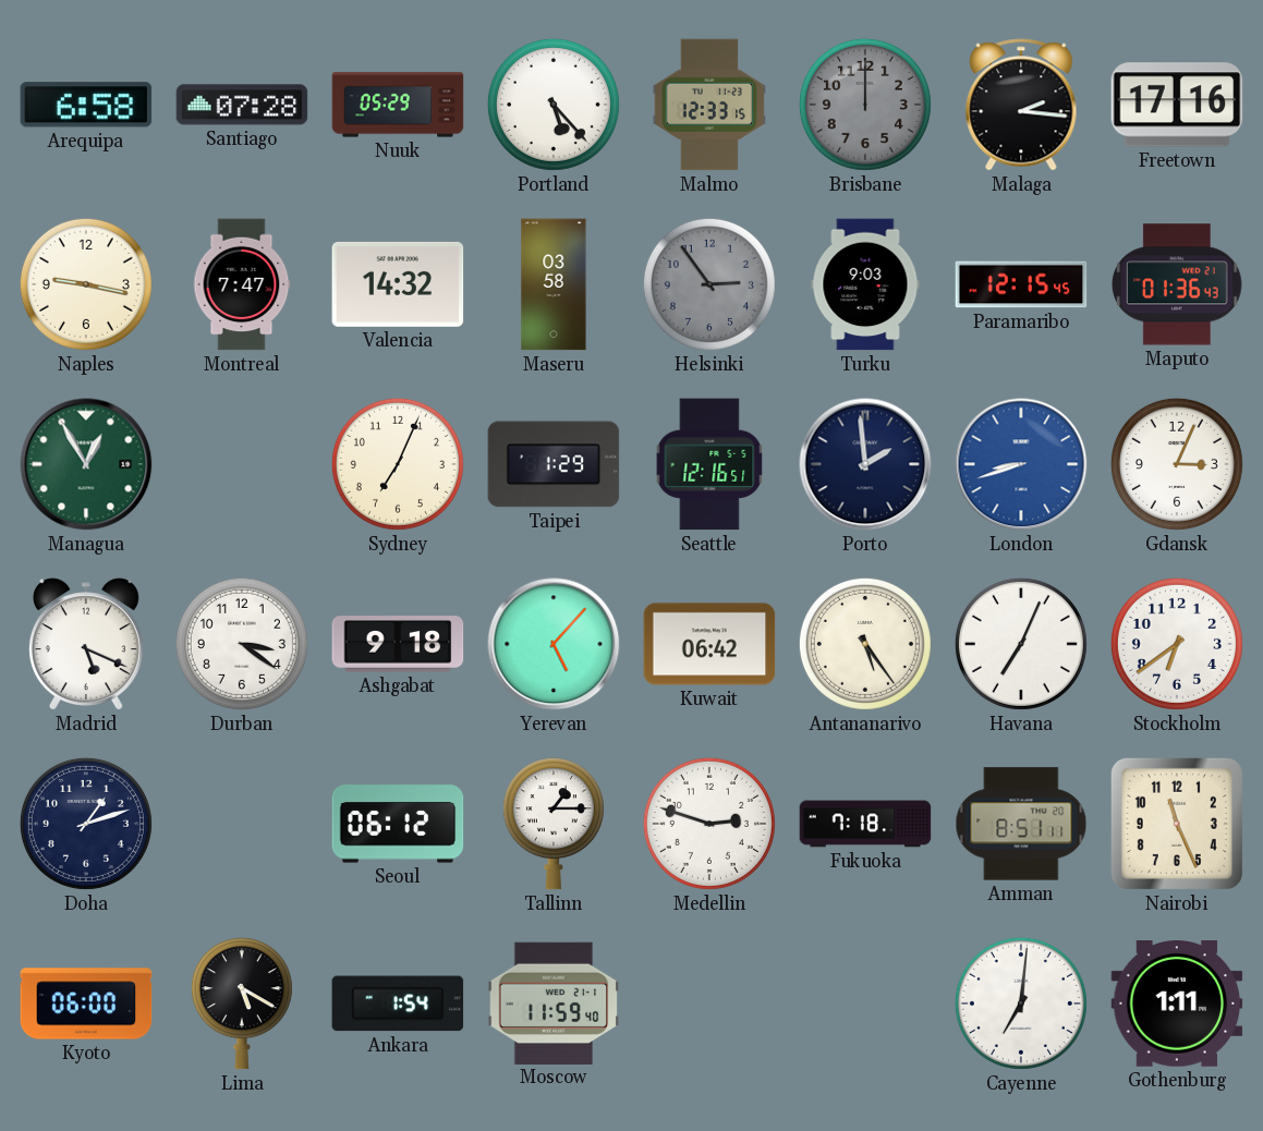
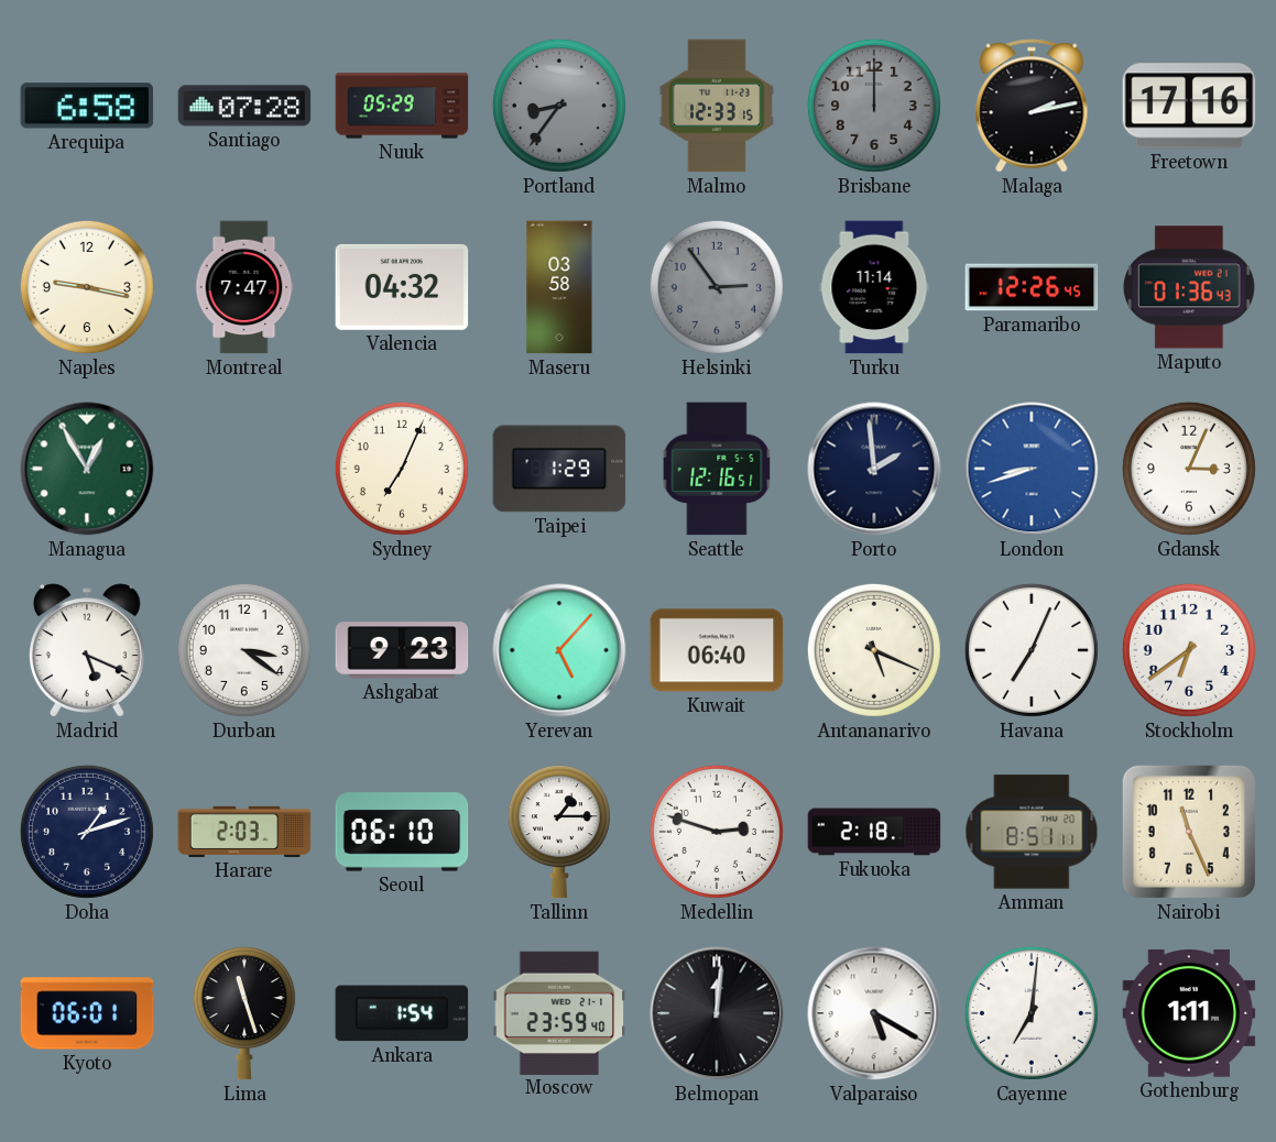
Portland: 5:23 -> 8:36
Portland dial: white -> grey
Malaga: 2:16 -> 2:13
Valencia: 14:32 -> 04:32
Turku: 9:03 -> 11:14
Paramaribo: 12:15 -> 12:26
Ashgabat: 9:18 -> 9:23
Kuwait: 06:42 -> 06:40
Antananarivo: 5:24 -> 5:19
Harare: none -> 2:03
Seoul: 06:12 -> 06:10
Fukuoka: 7:18 -> 2:18
Kyoto: 06:00 -> 06:01
Lima: 5:20 -> 11:27
Moscow: 11:59 -> 23:59
Belmopan: none -> 12:01
Valparaiso: none -> 5:20
